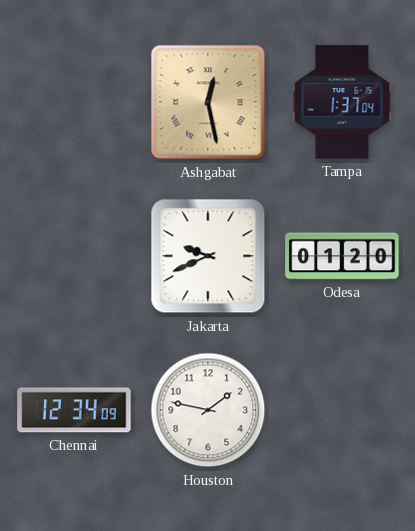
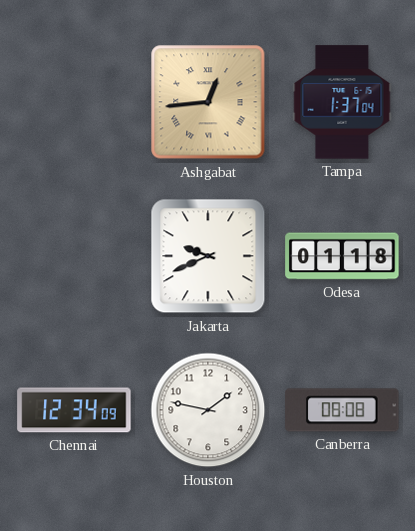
Ashgabat: 12:28 -> 12:44
Odesa: 01:20 -> 01:18
Canberra: none -> 08:08
